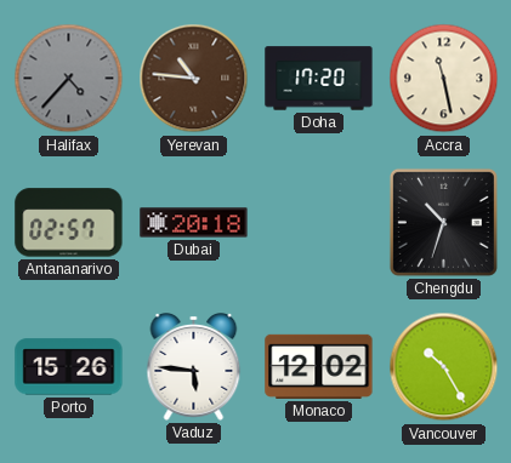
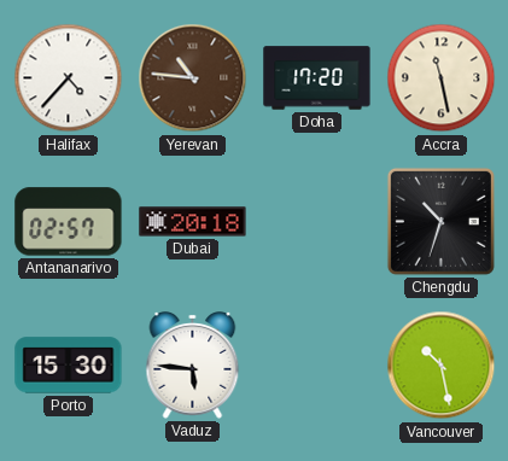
Halifax dial: grey -> white
Porto: 15:26 -> 15:30
Monaco: 12:02 -> none
Vancouver: 10:25 -> 10:28
